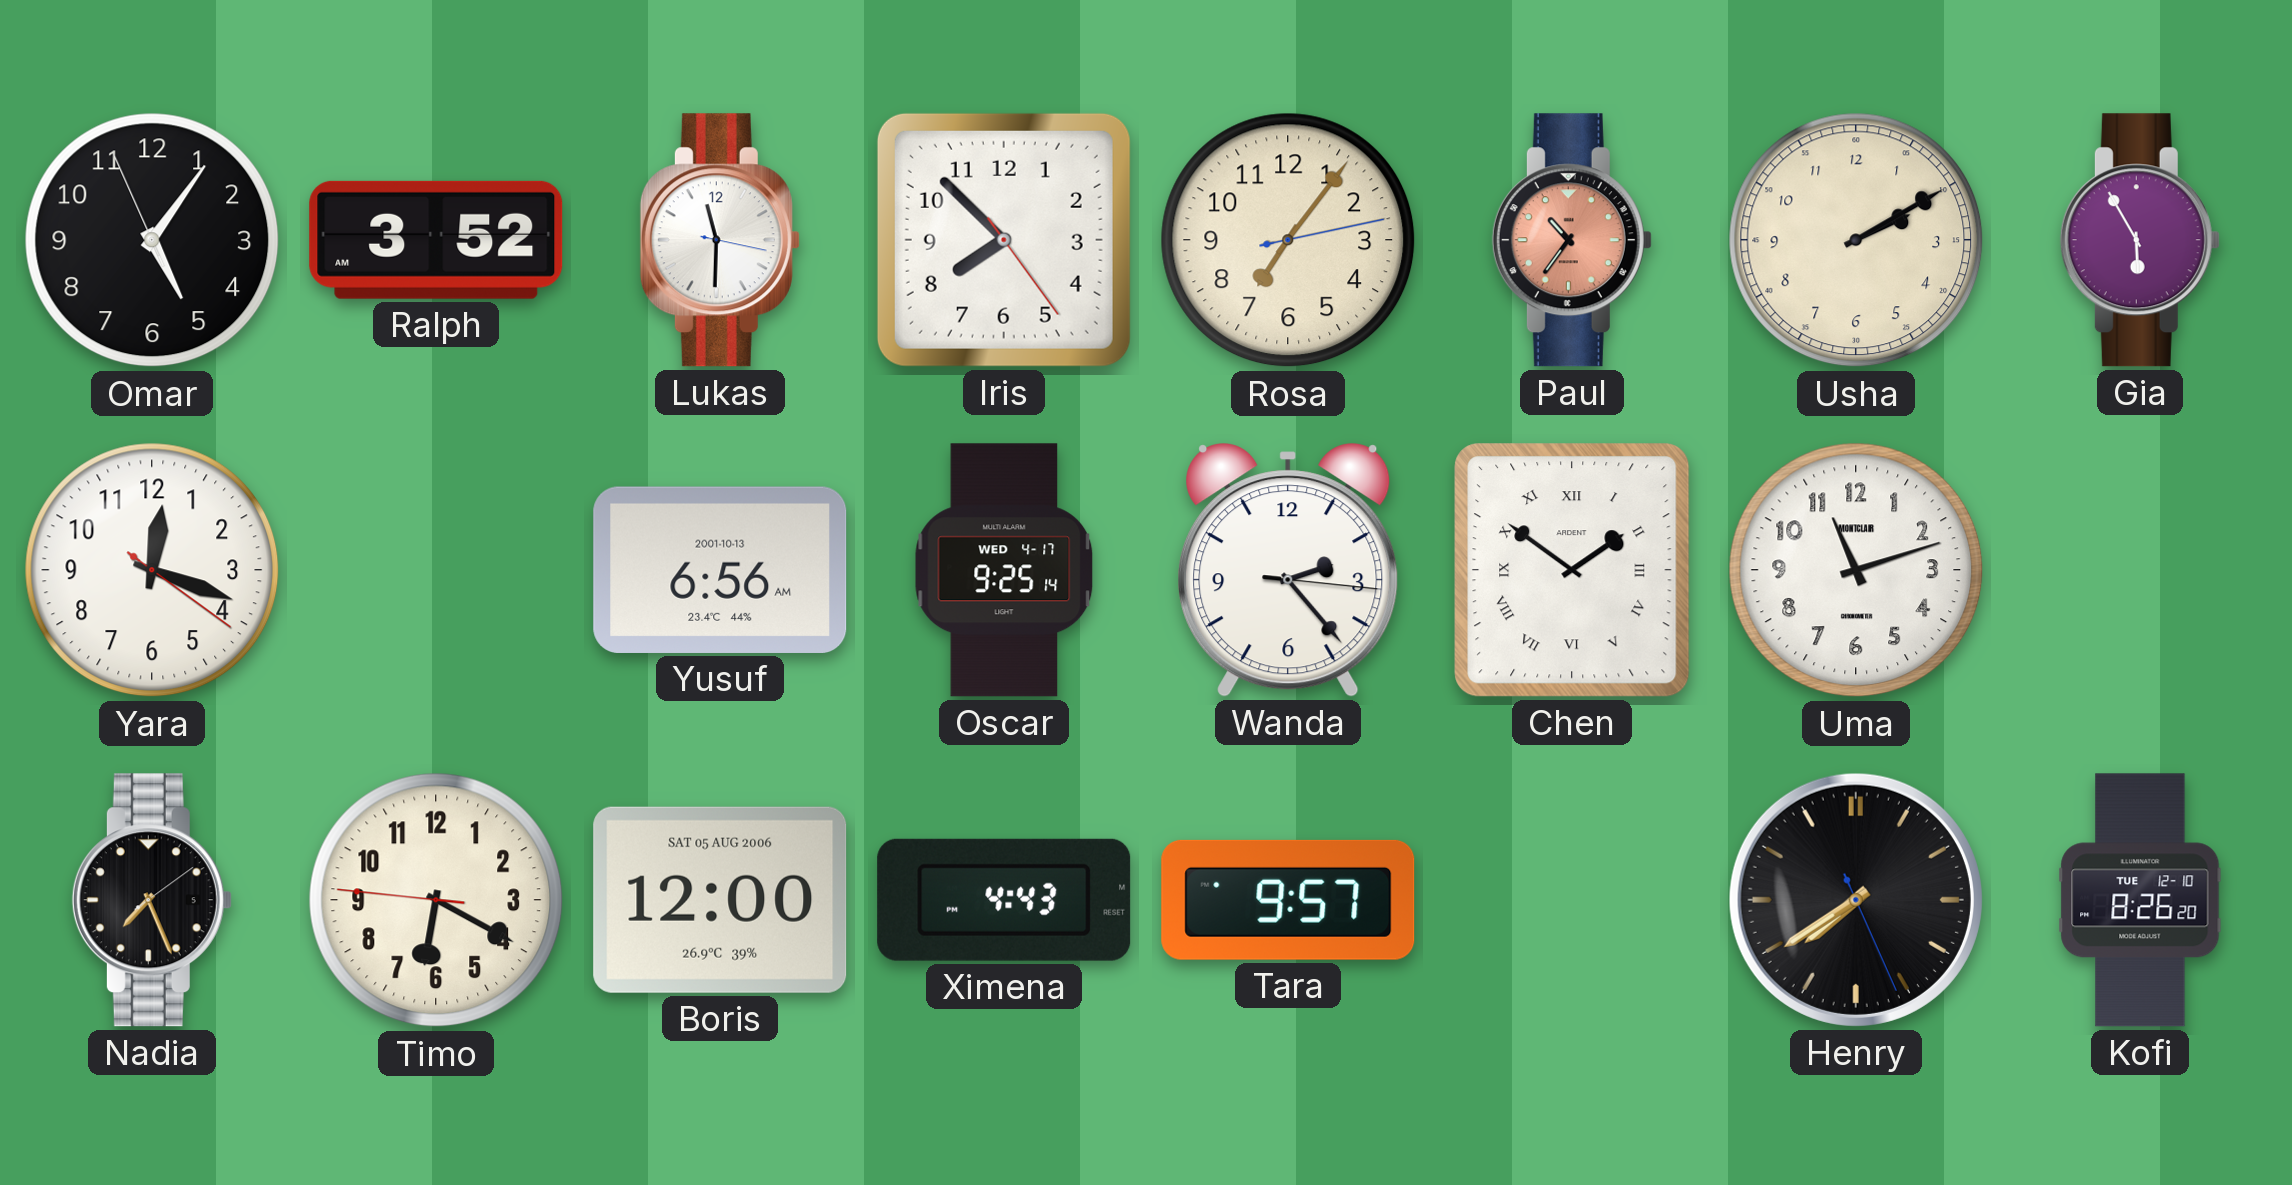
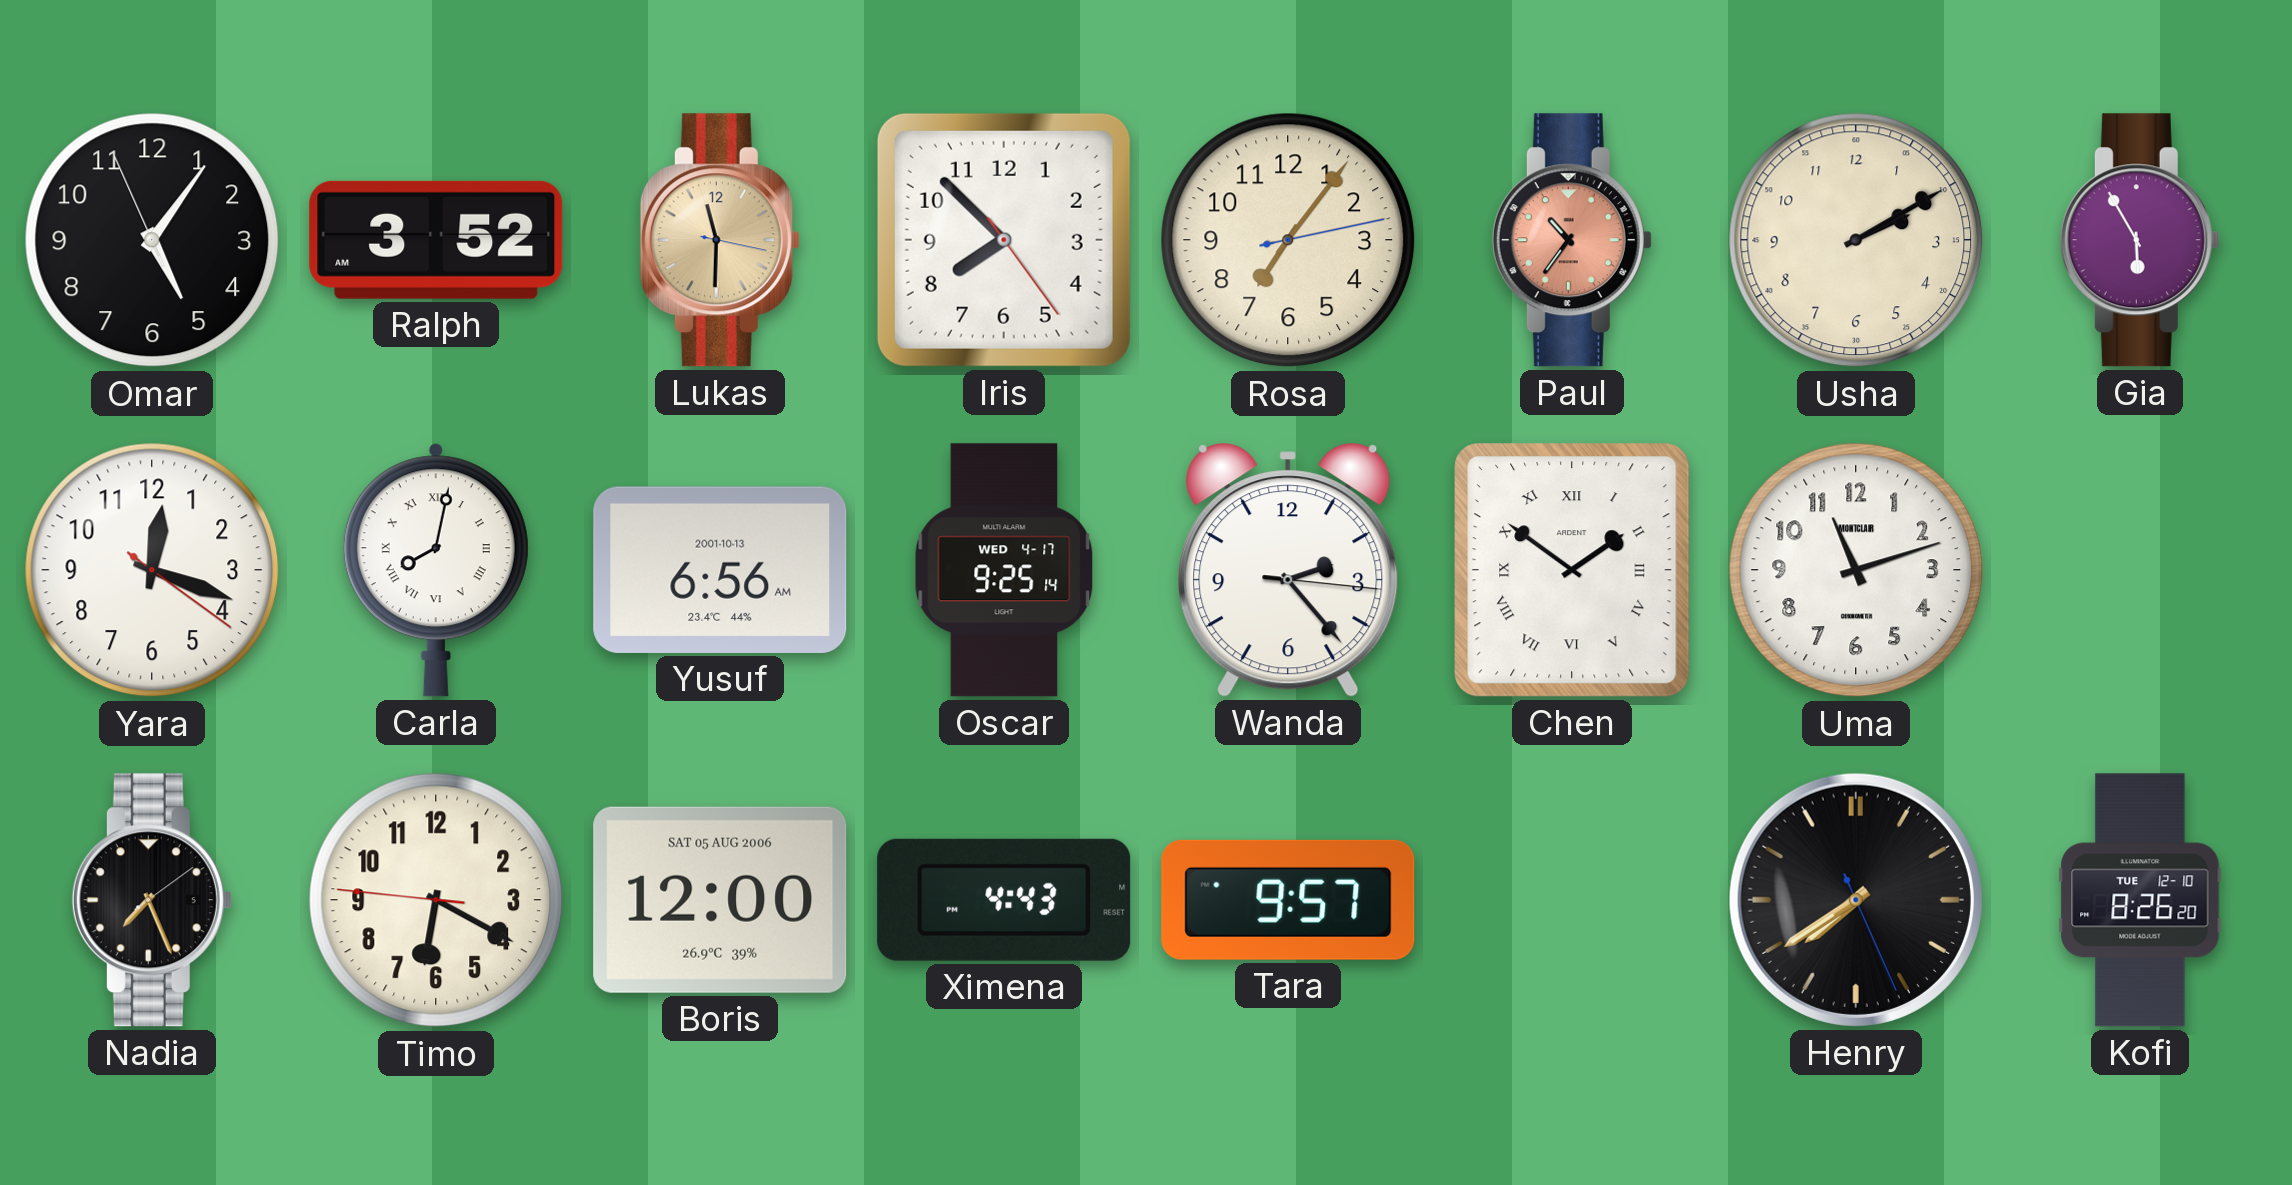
Lukas dial: white -> champagne
Carla: none -> 8:02
